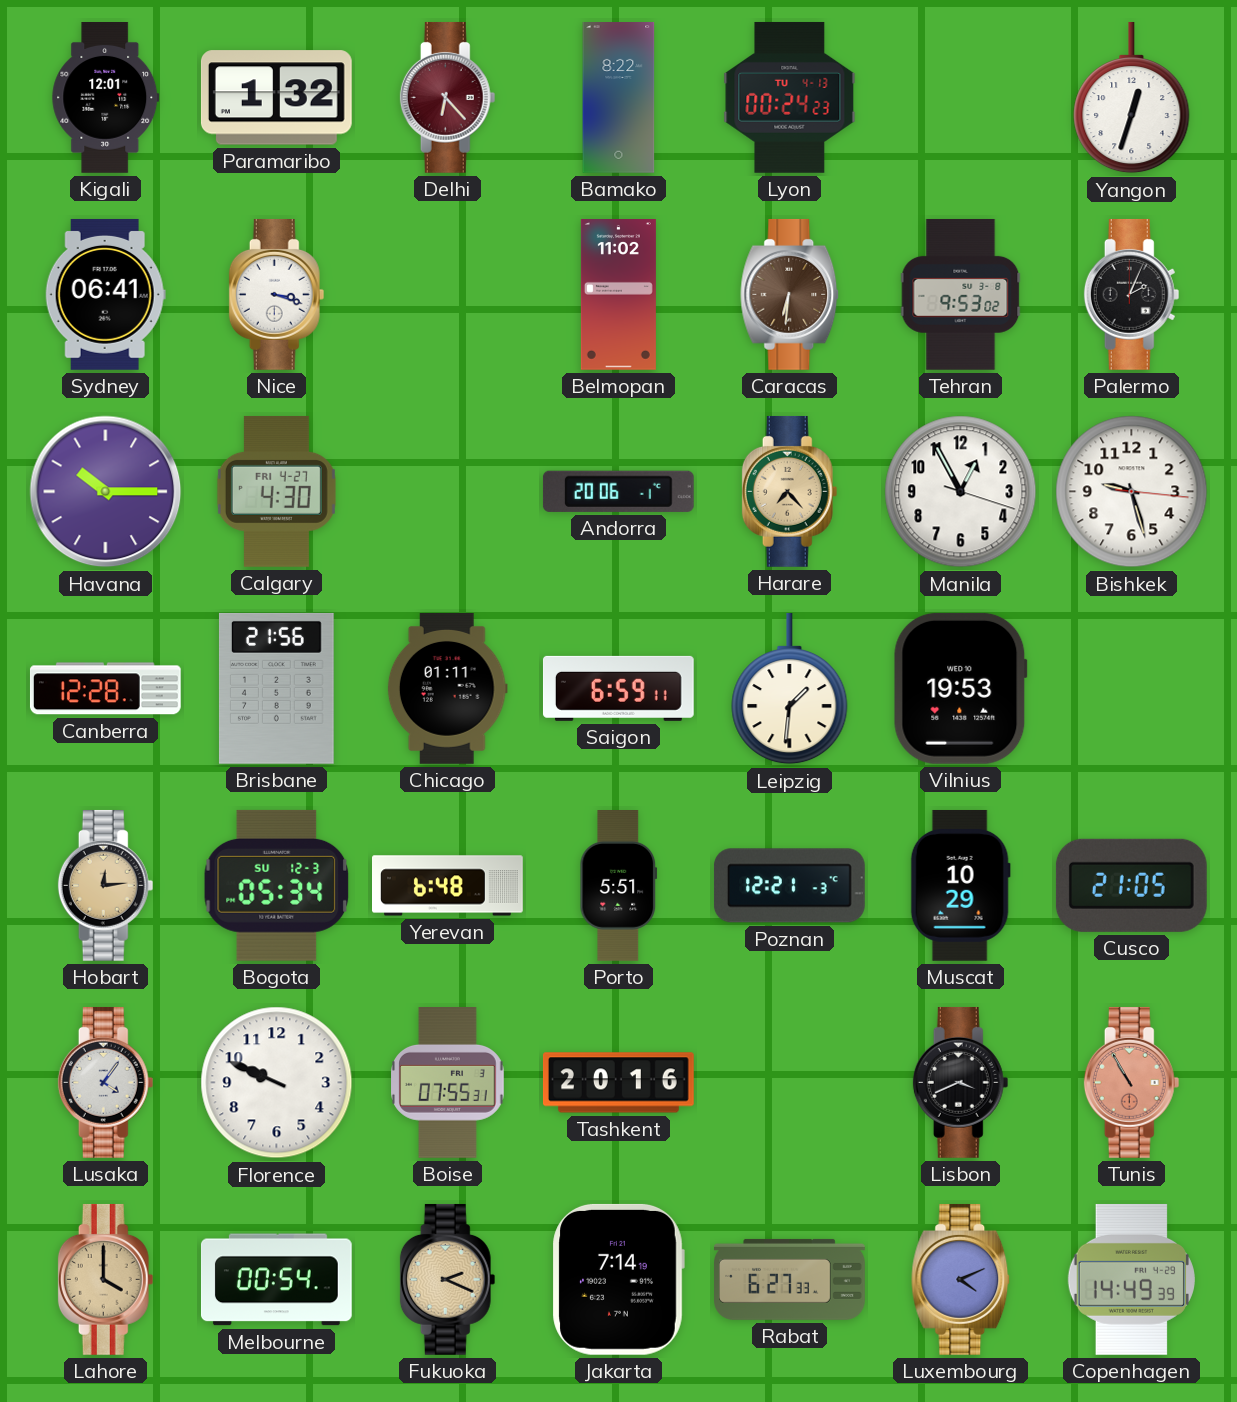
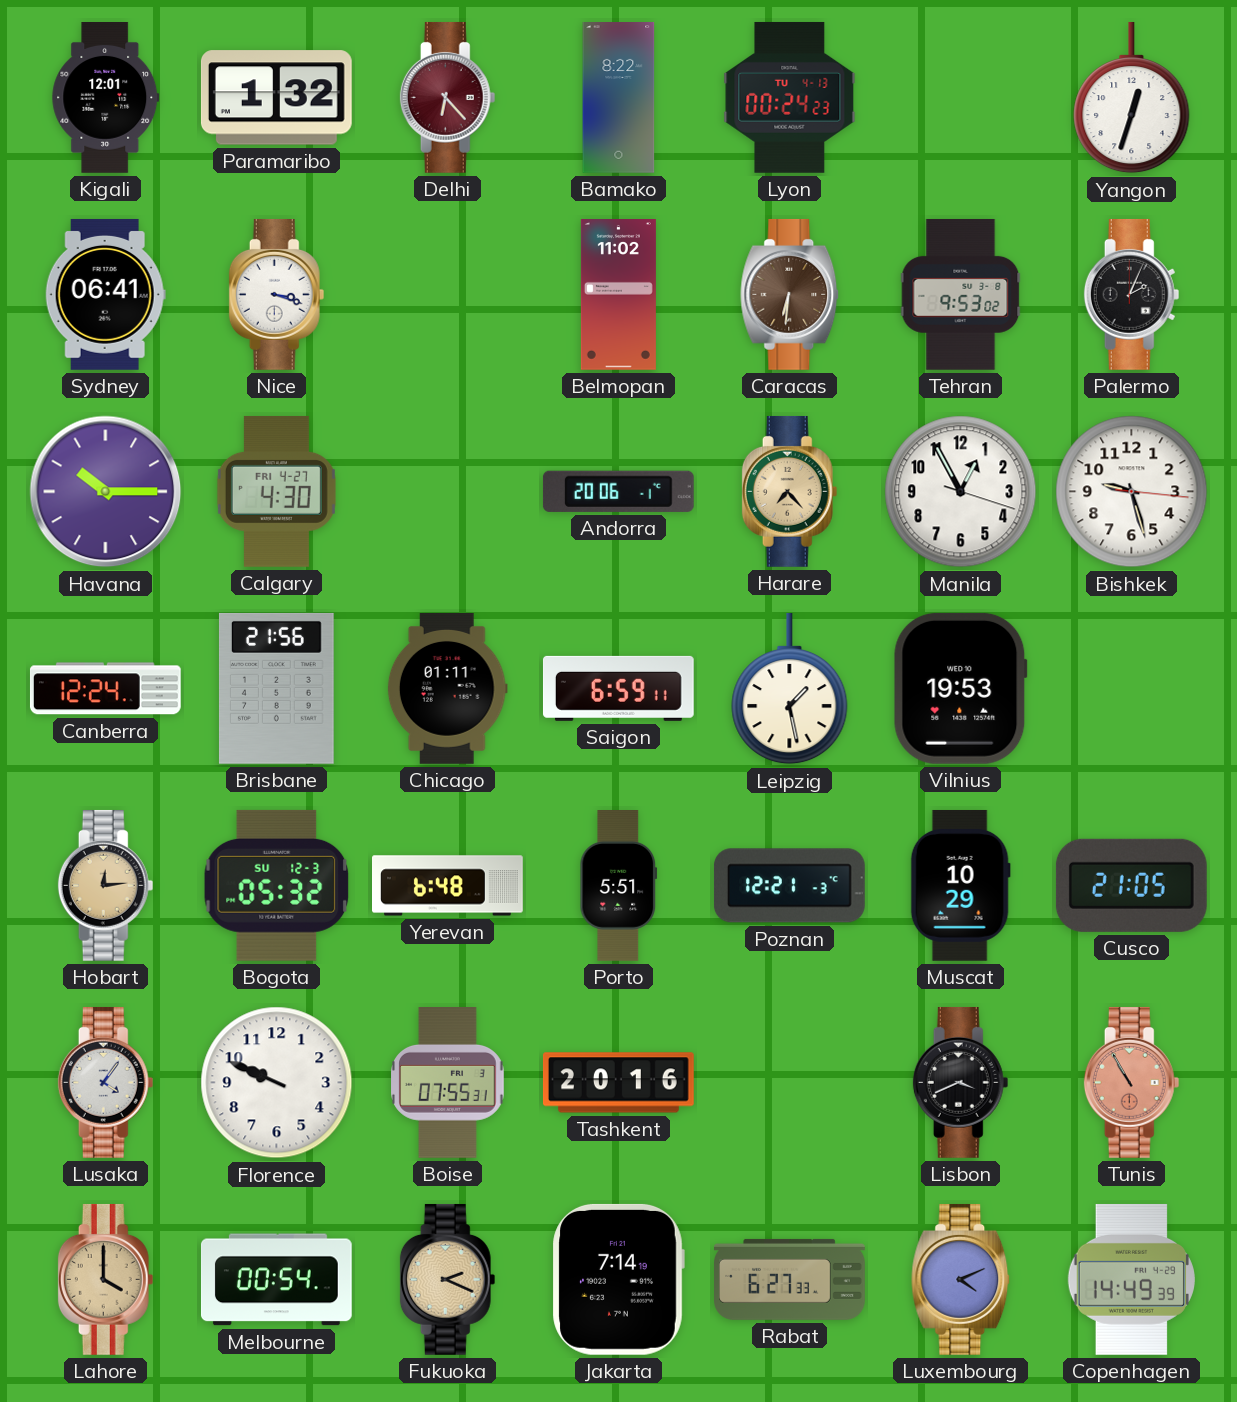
Canberra: 12:28 -> 12:24
Leipzig: 1:31 -> 1:28
Bogota: 05:34 -> 05:32
